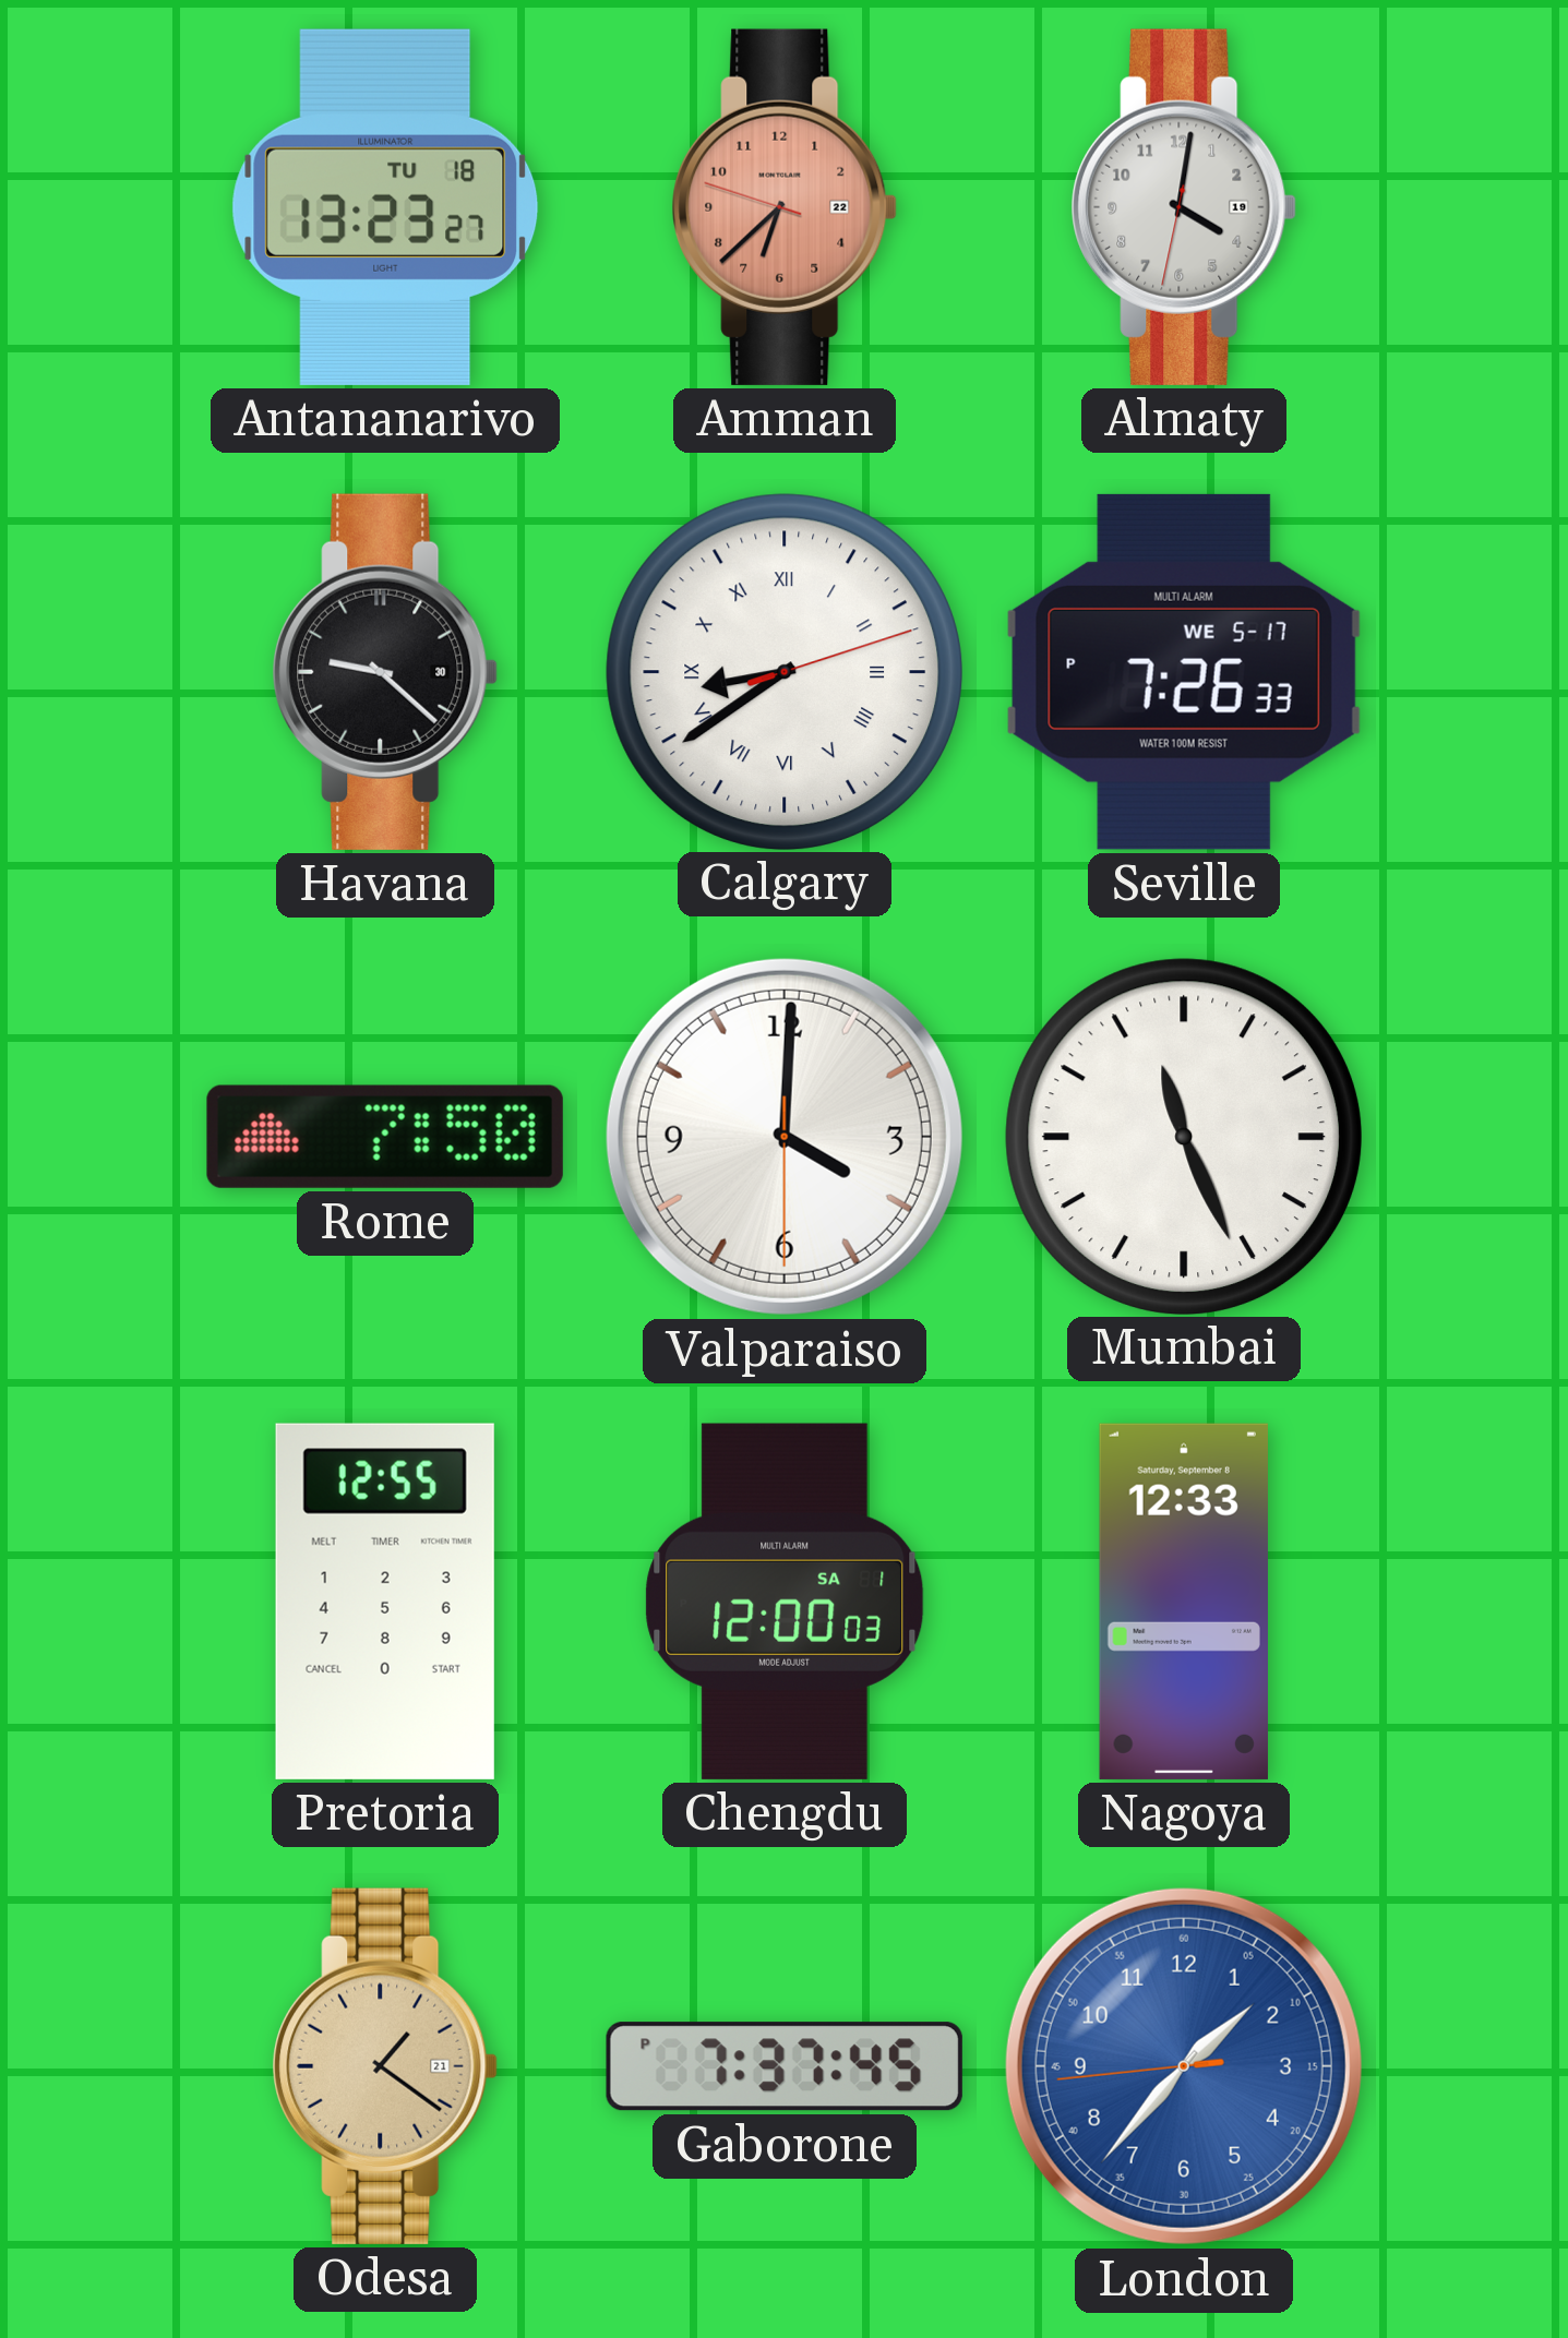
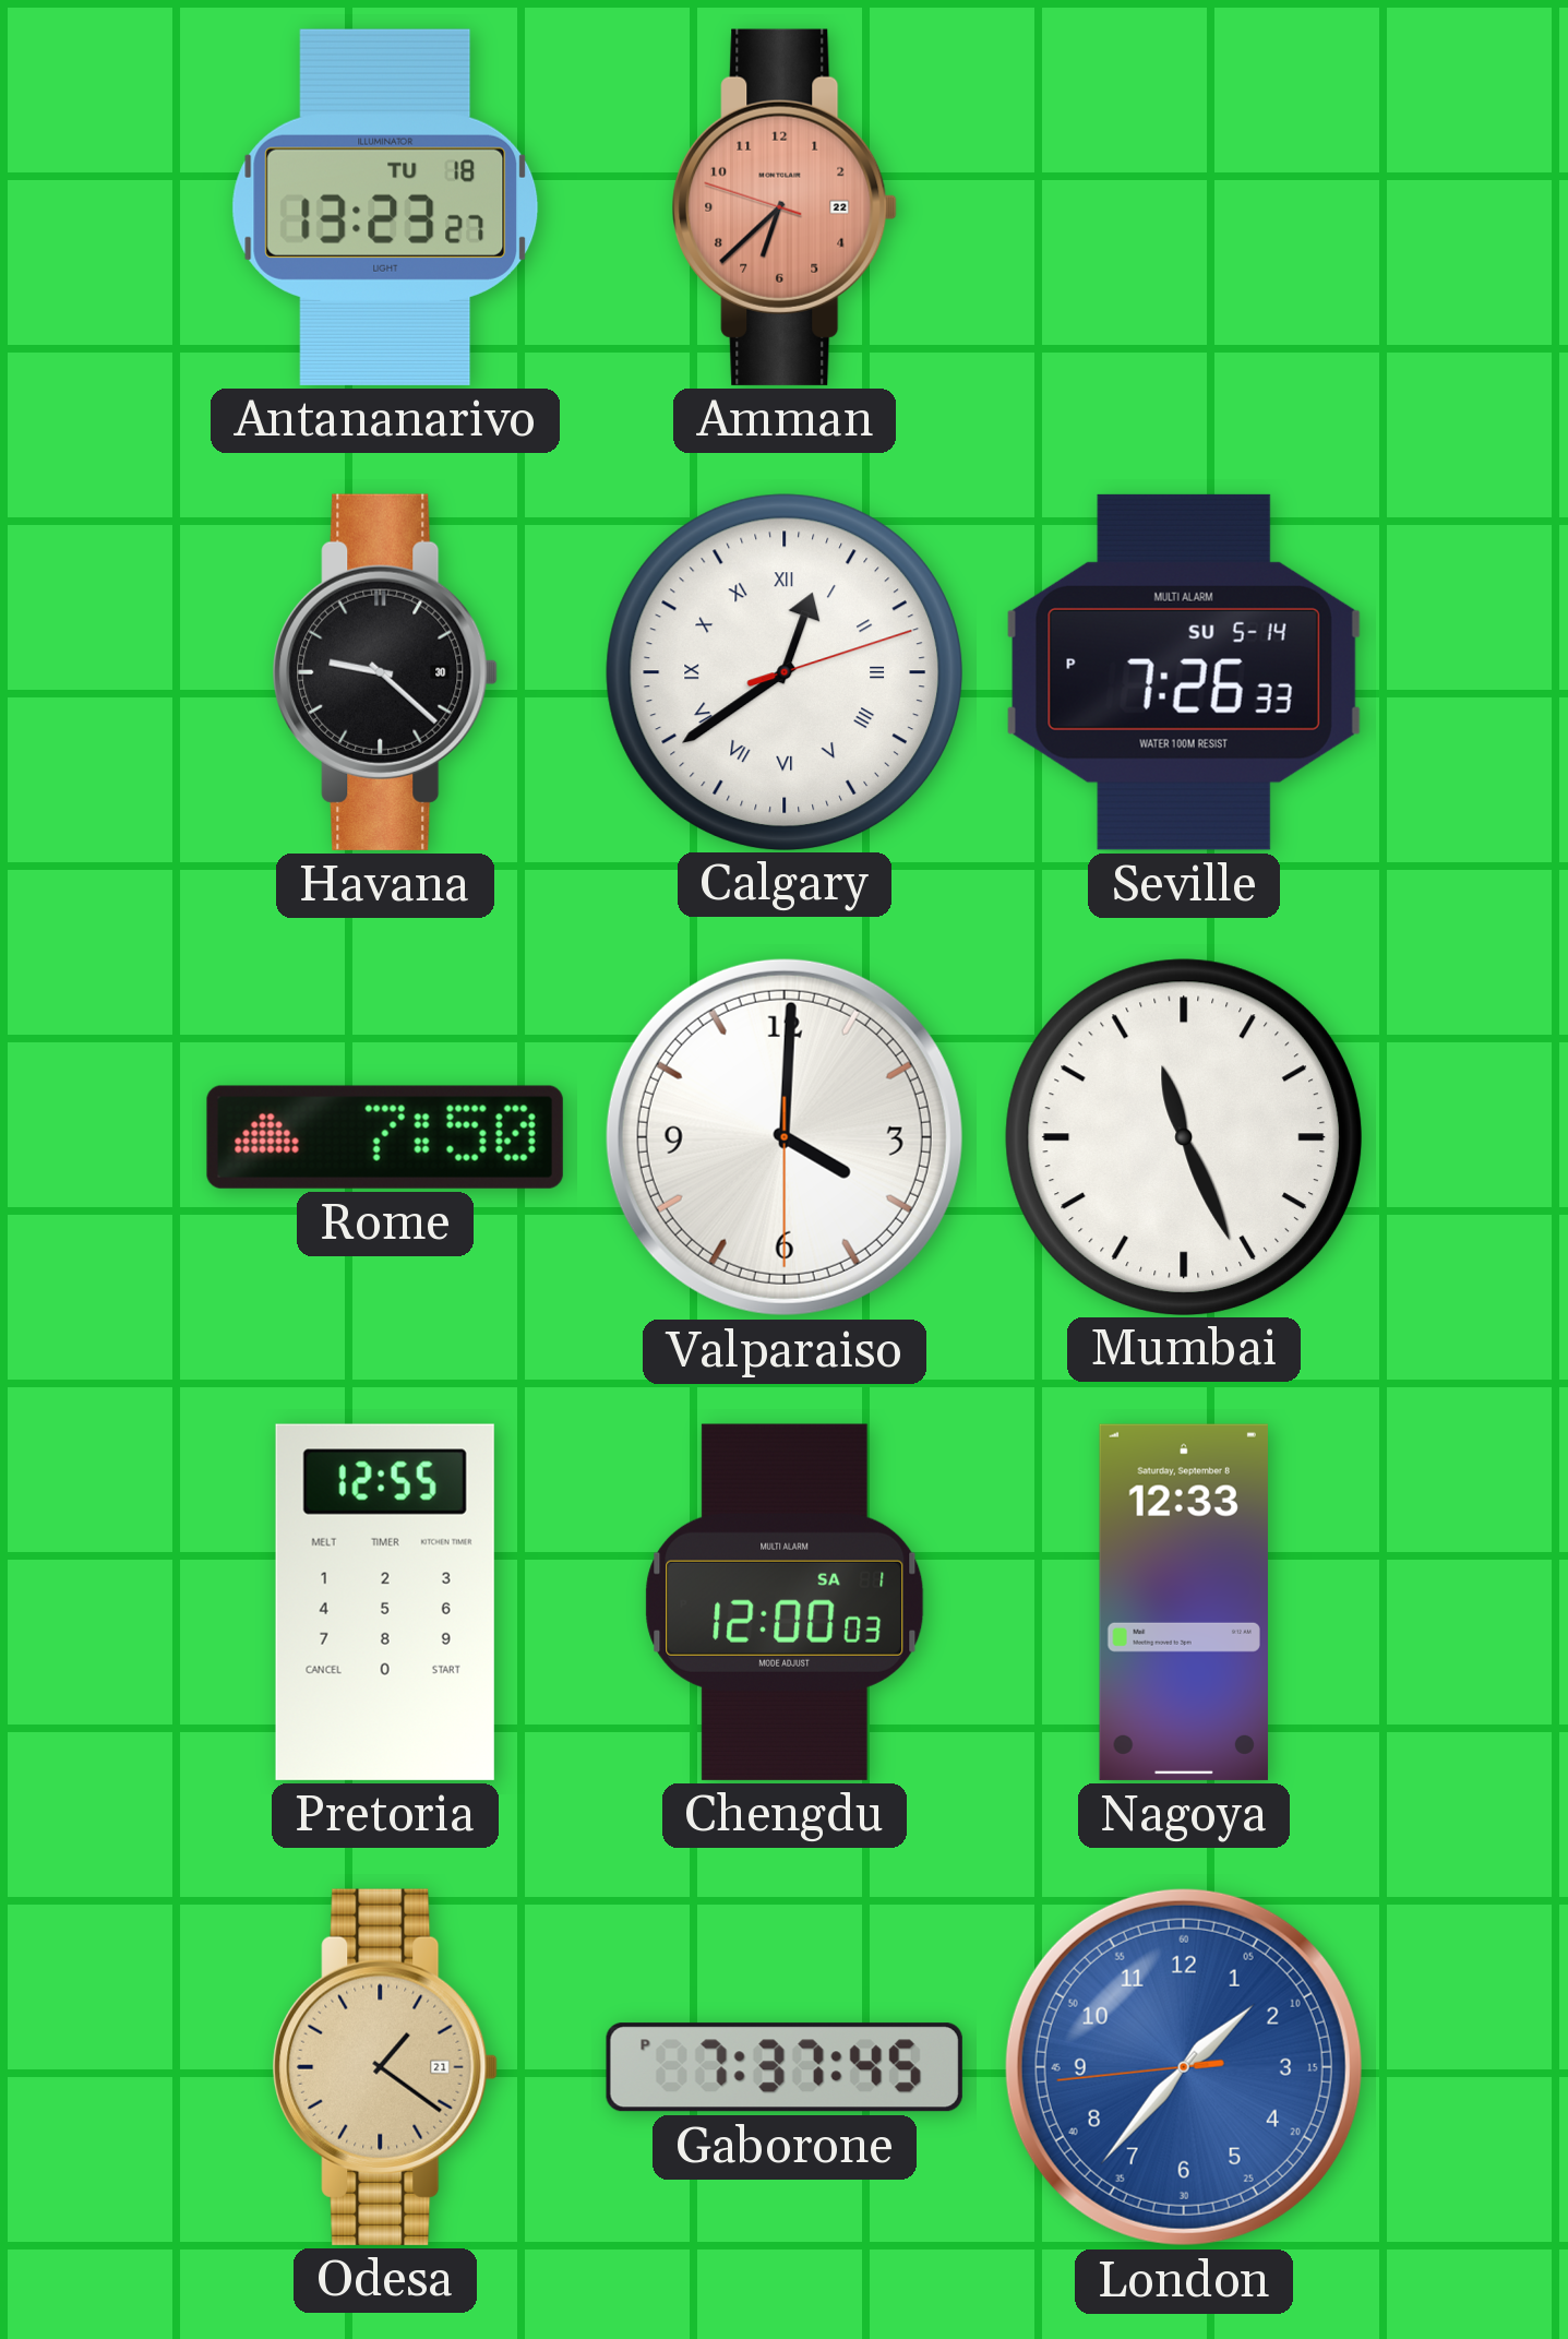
Almaty: 4:01 -> none
Calgary: 8:39 -> 12:39
Seville date: WE 5-17 -> SU 5-14
